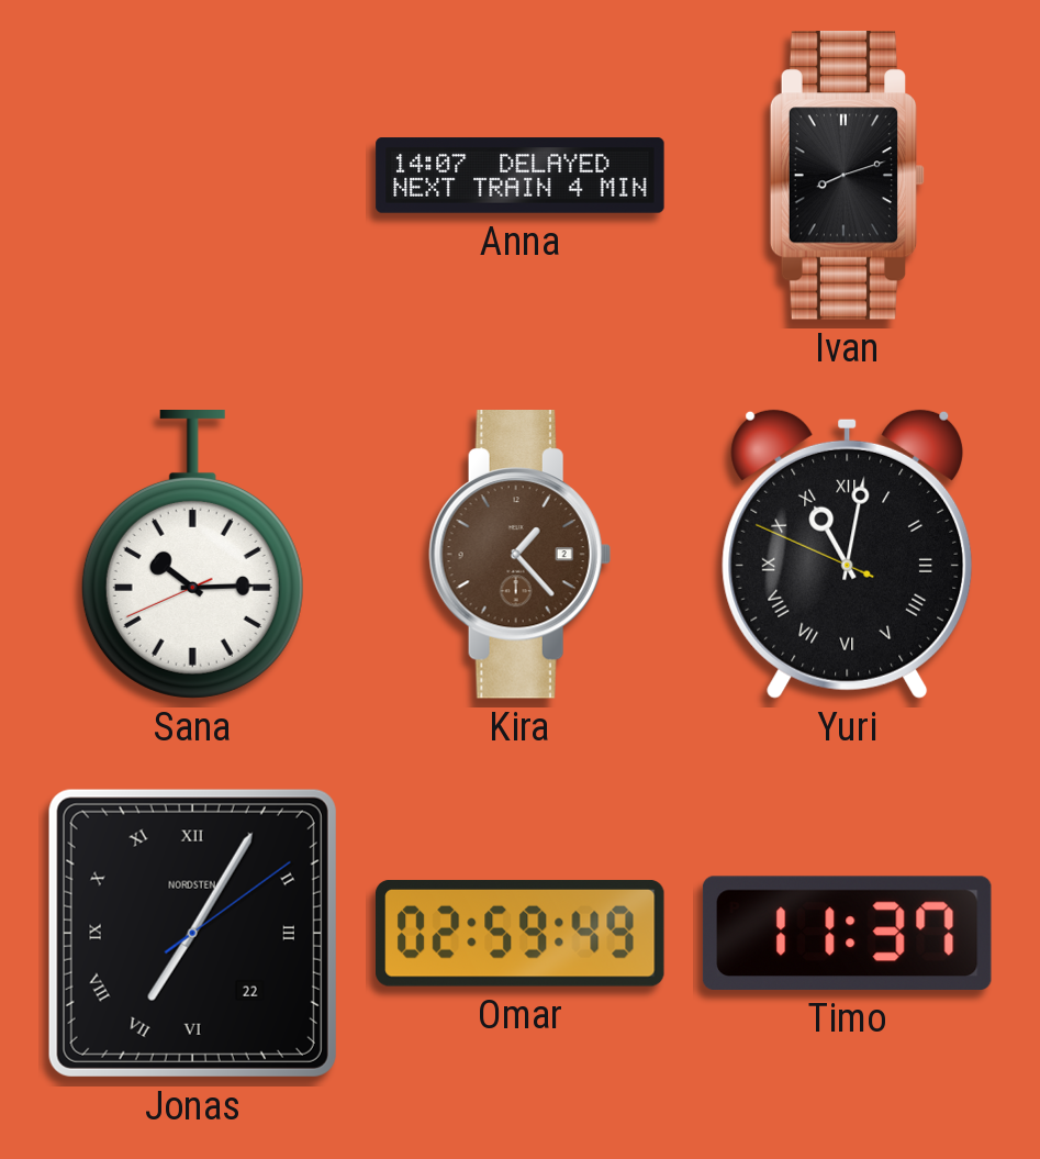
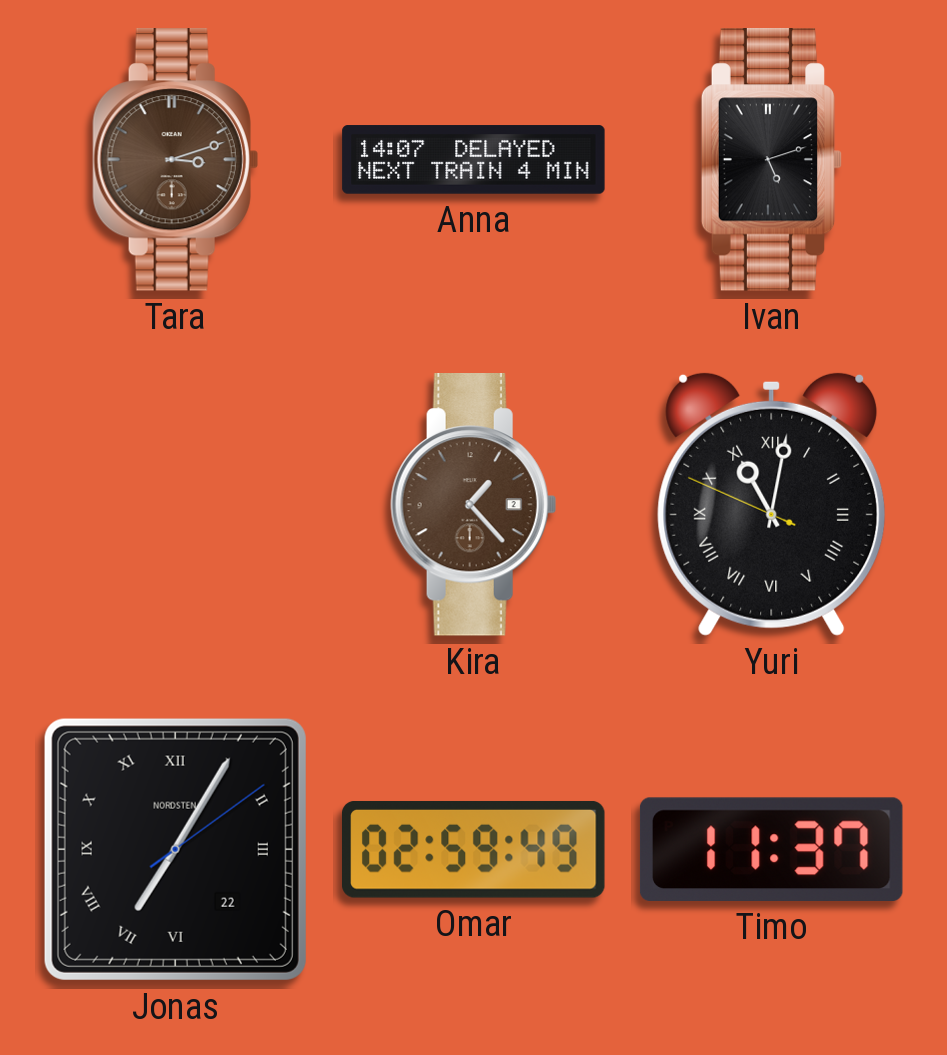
Tara: none -> 3:12
Ivan: 8:12 -> 5:12
Sana: 10:14 -> none
